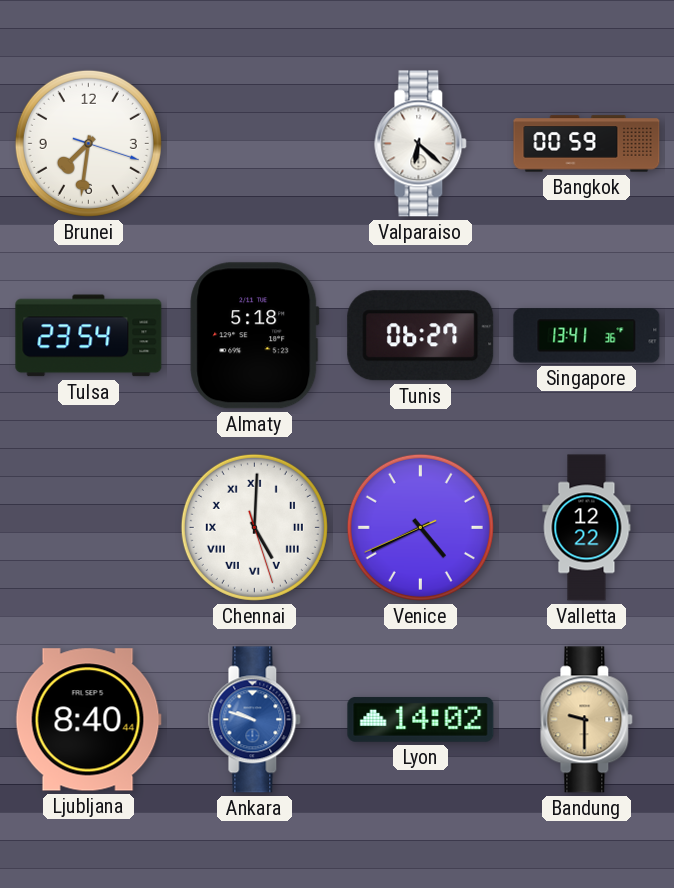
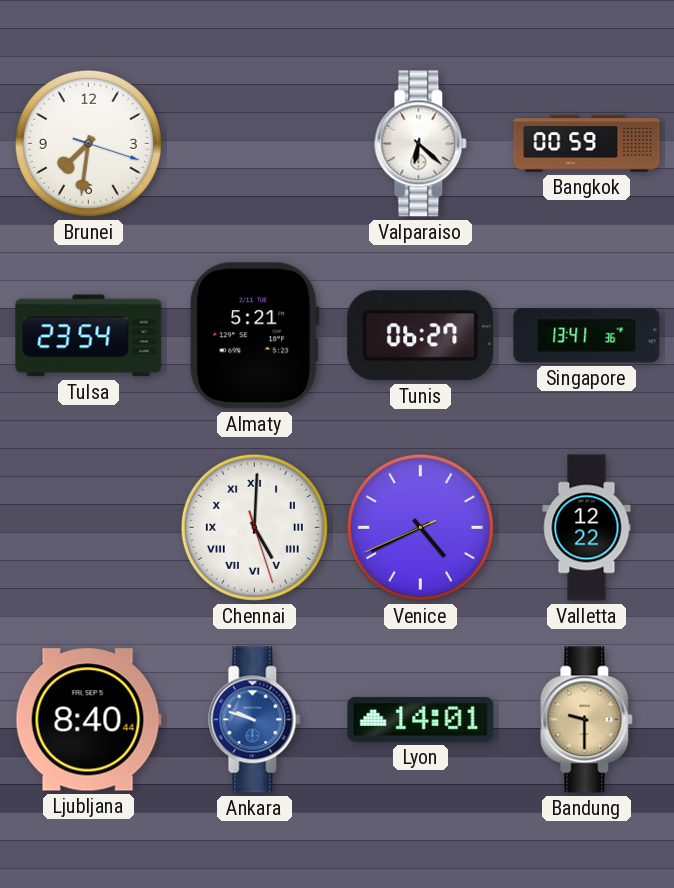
Almaty: 5:18 -> 5:21
Lyon: 14:02 -> 14:01
